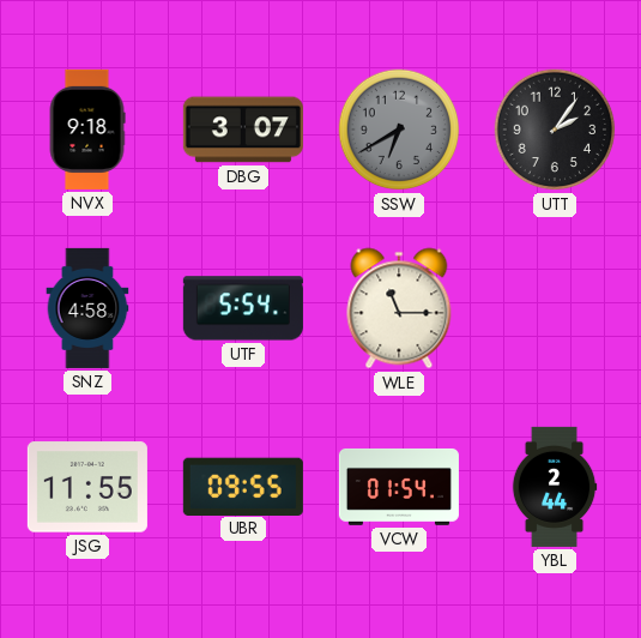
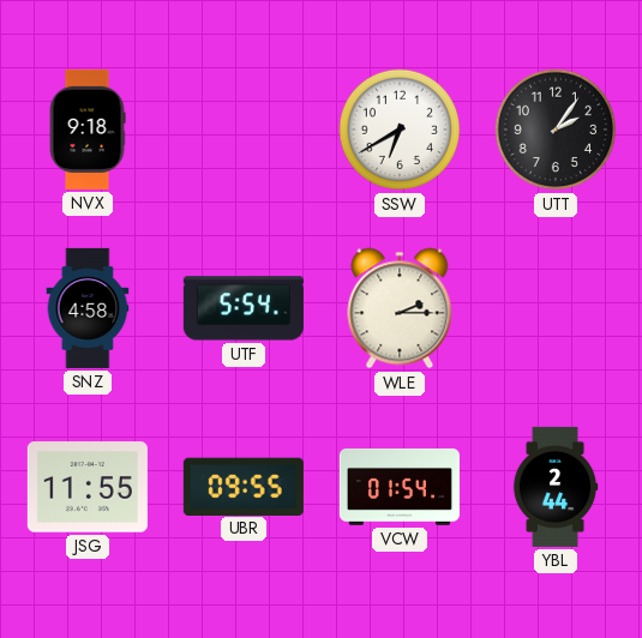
DBG: 3:07 -> none
SSW dial: grey -> white
WLE: 11:15 -> 2:15
